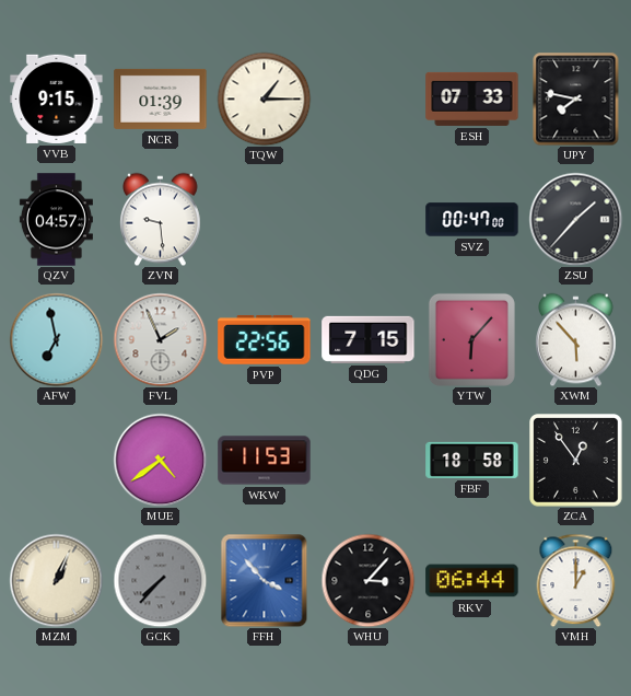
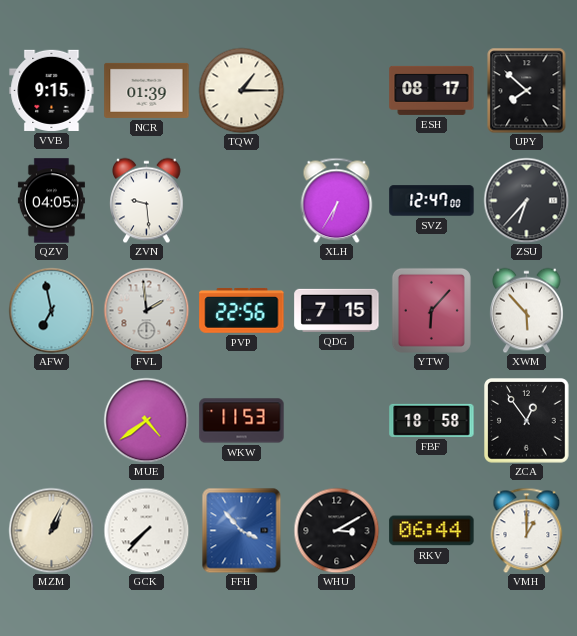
ESH: 07:33 -> 08:17
UPY: 7:47 -> 7:52
QZV: 04:57 -> 04:05
XLH: none -> 6:35
SVZ: 00:47 -> 12:47
ZSU: 1:37 -> 6:37
FVL: 1:56 -> 1:59
GCK dial: grey -> white
WHU: 3:07 -> 3:10
